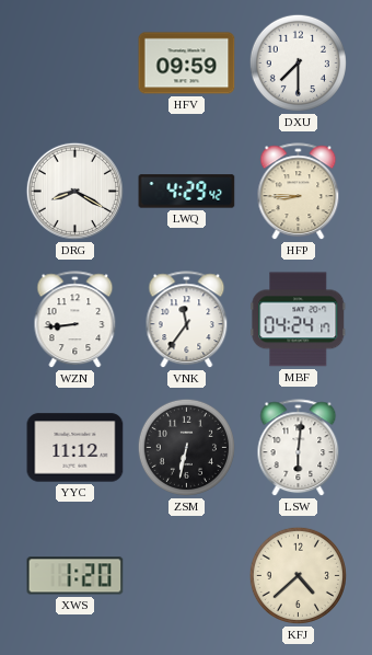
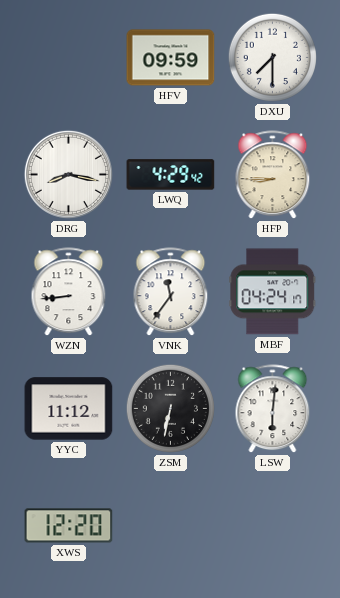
DRG: 8:20 -> 8:17
XWS: 1:20 -> 12:20
KFJ: 4:38 -> none
